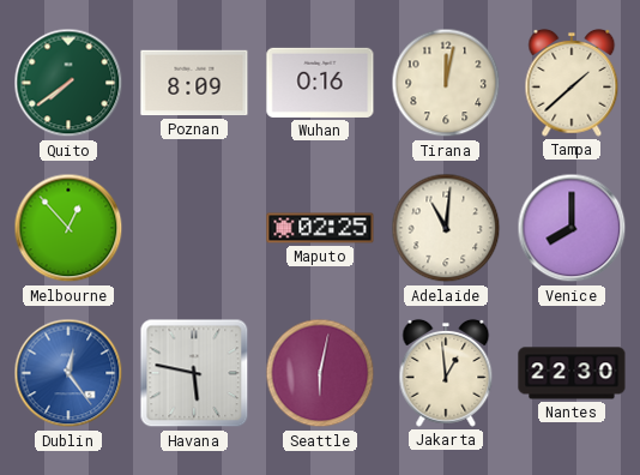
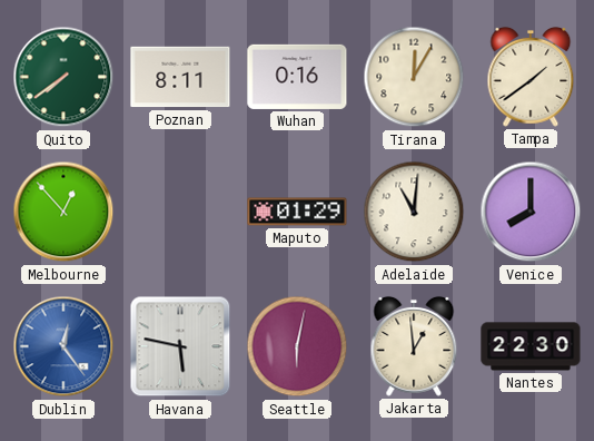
Poznan: 8:09 -> 8:11
Tirana: 12:02 -> 12:05
Tampa: 1:38 -> 1:39
Maputo: 02:25 -> 01:29
